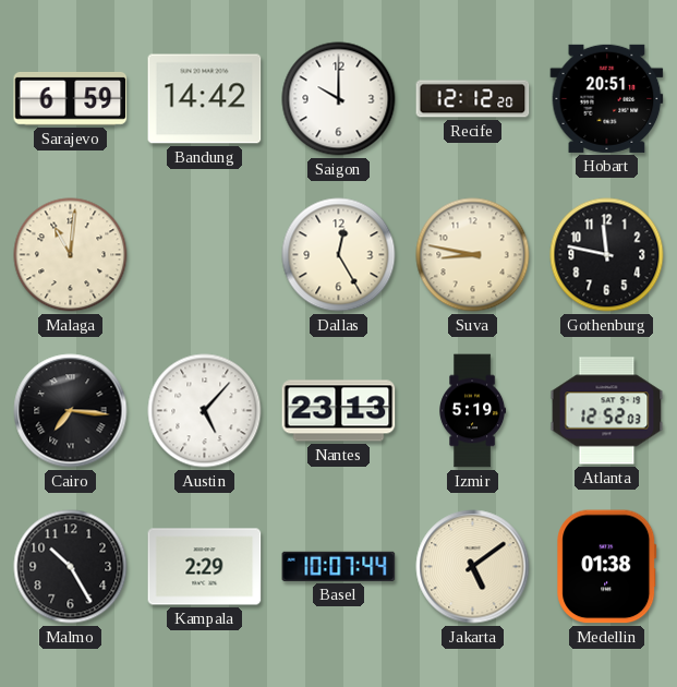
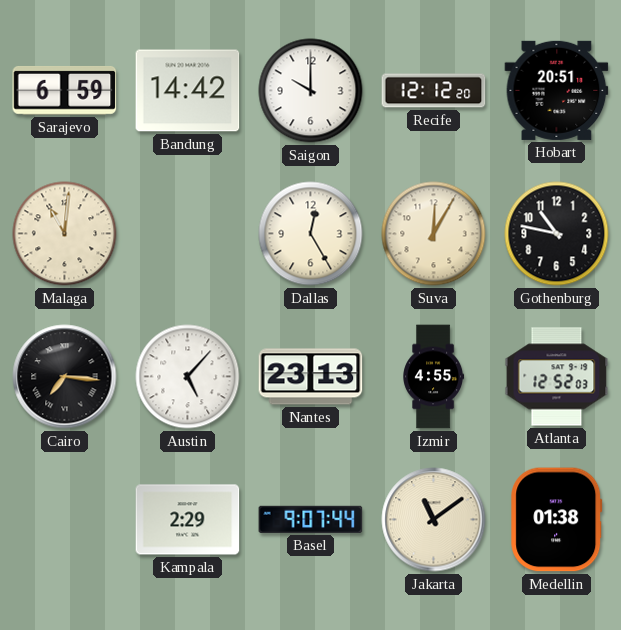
Suva: 8:47 -> 12:05
Gothenburg: 11:47 -> 10:47
Izmir: 5:19 -> 4:55
Malmo: 10:25 -> none
Basel: 10:07 -> 9:07
Jakarta: 5:09 -> 11:09
